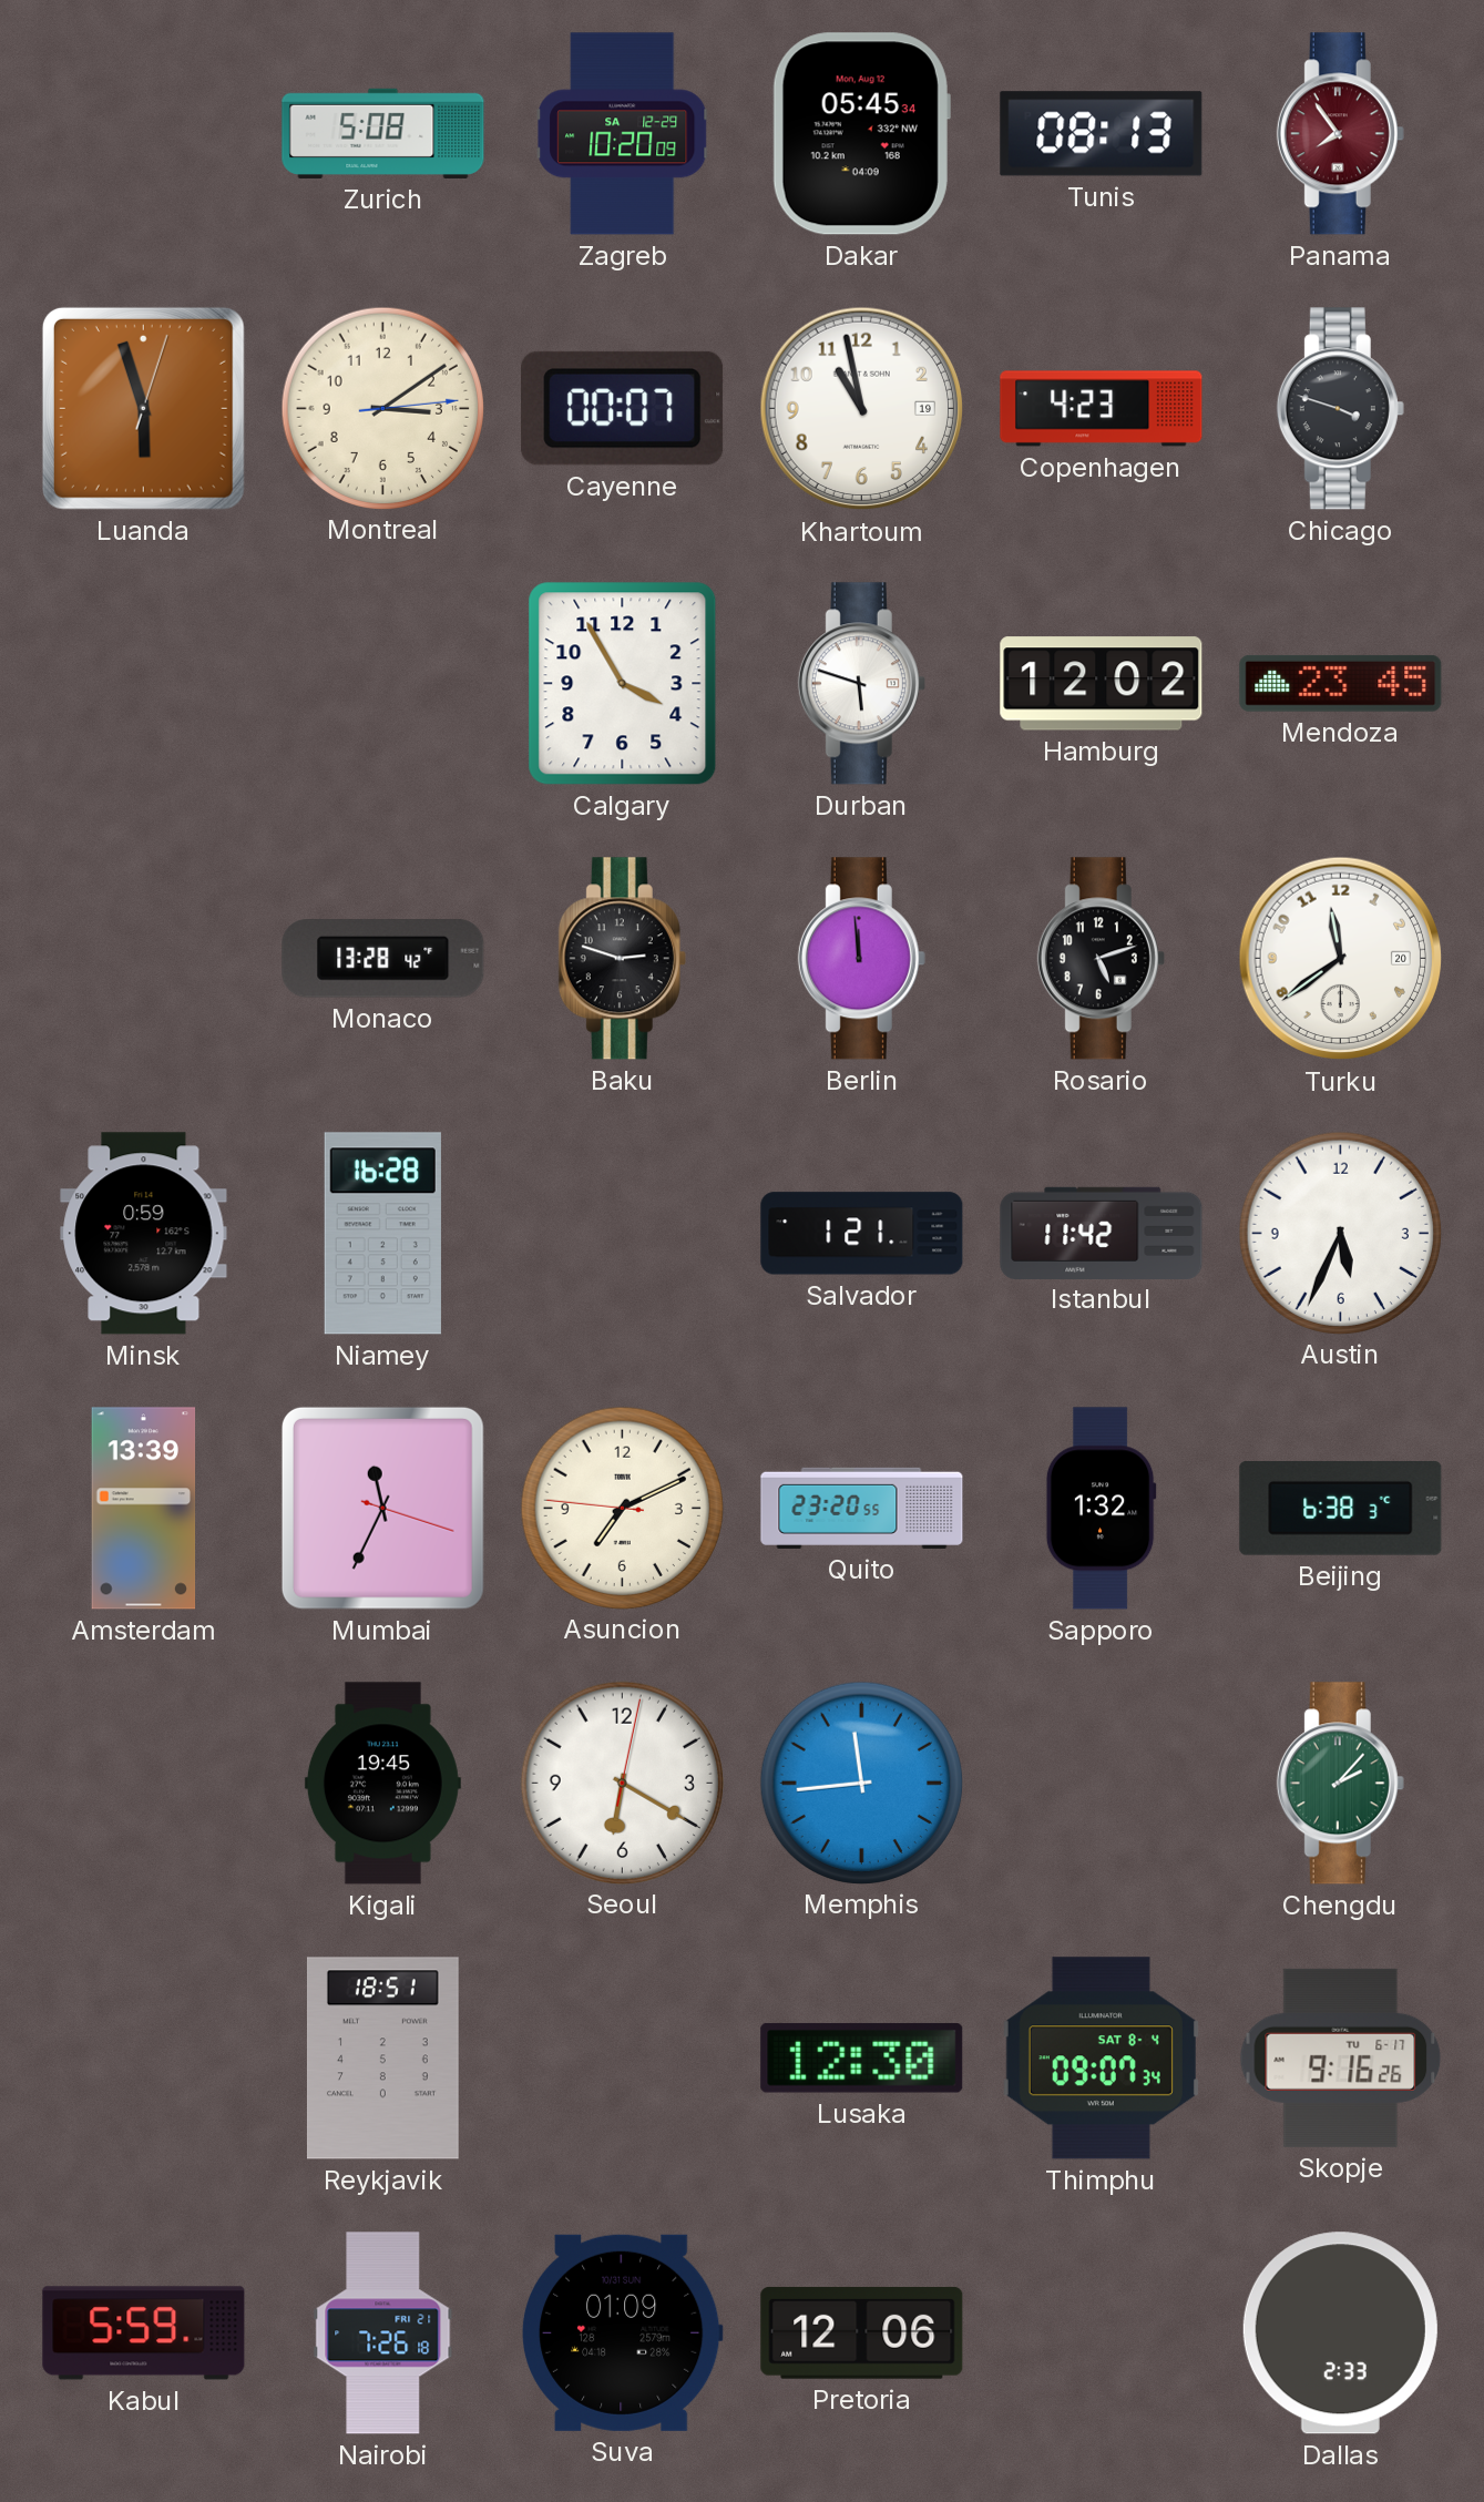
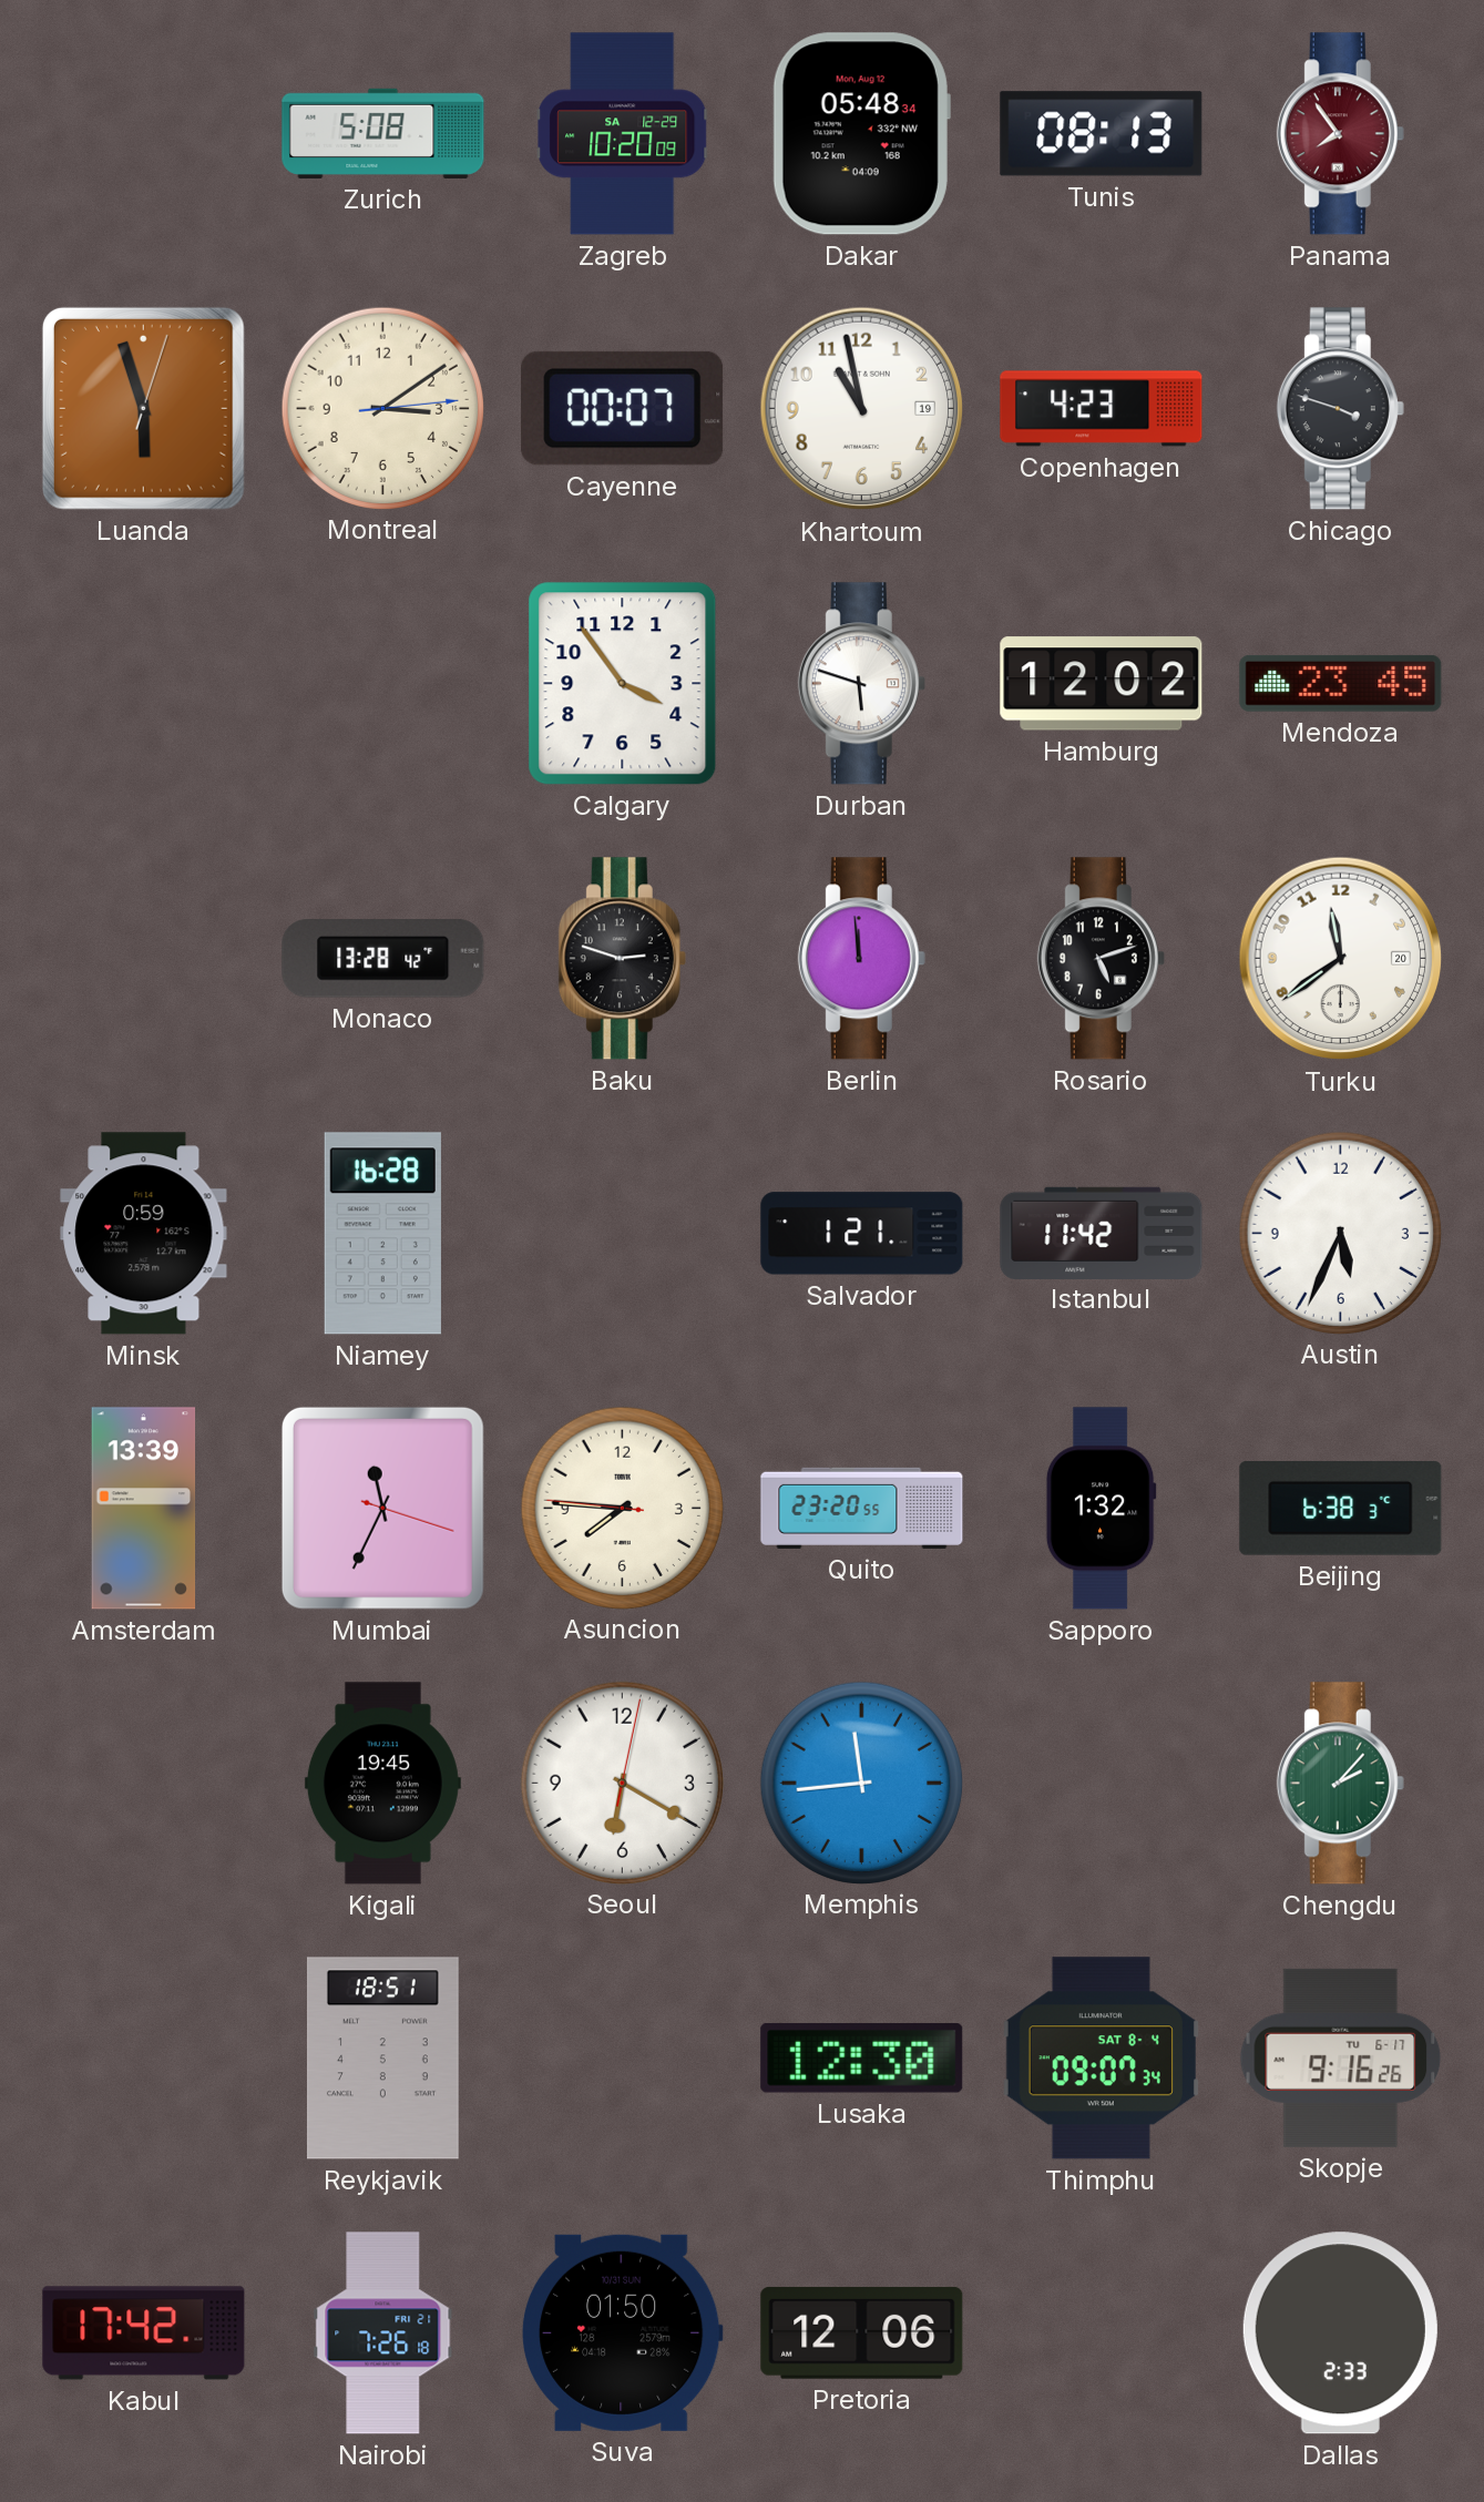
Dakar: 05:45 -> 05:48
Calgary: 3:55 -> 3:54
Asuncion: 7:10 -> 7:45
Kabul: 5:59 -> 17:42
Suva: 01:09 -> 01:50
